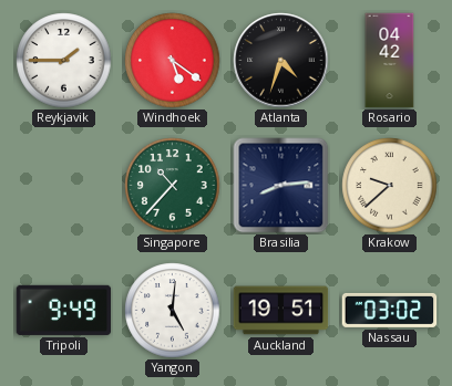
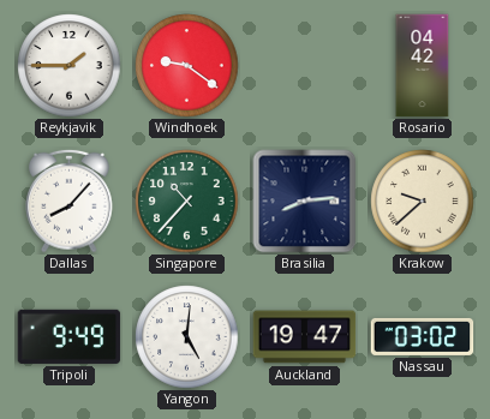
Windhoek: 5:21 -> 9:21
Atlanta: 4:33 -> none
Dallas: none -> 8:07
Auckland: 19:51 -> 19:47
